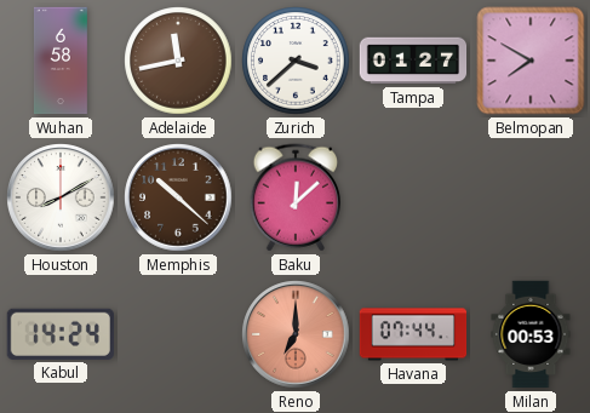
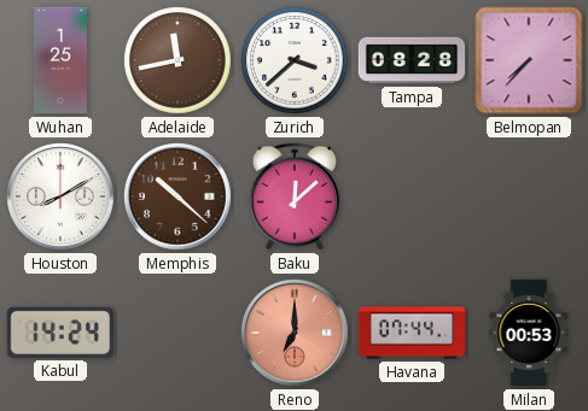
Wuhan: 6:58 -> 1:25
Tampa: 01:27 -> 08:28
Belmopan: 7:50 -> 7:37
